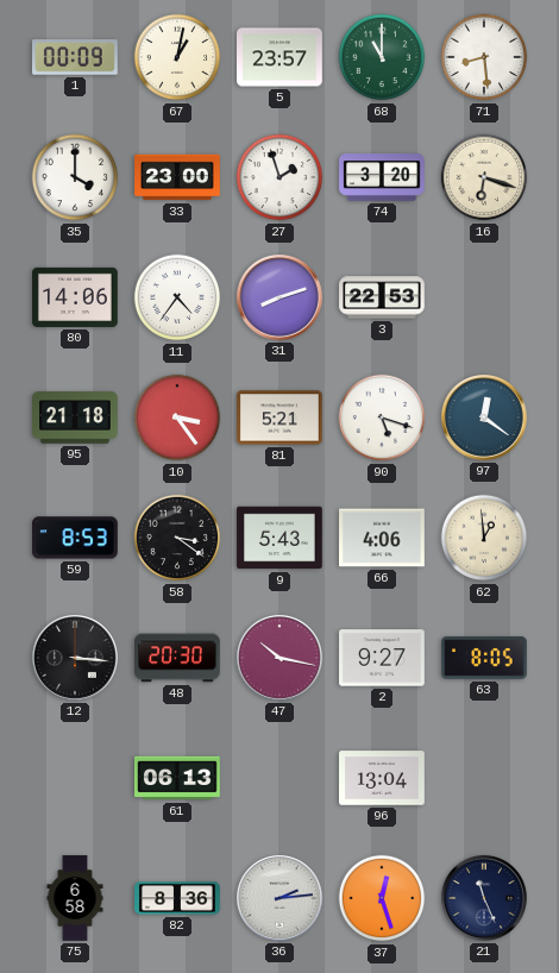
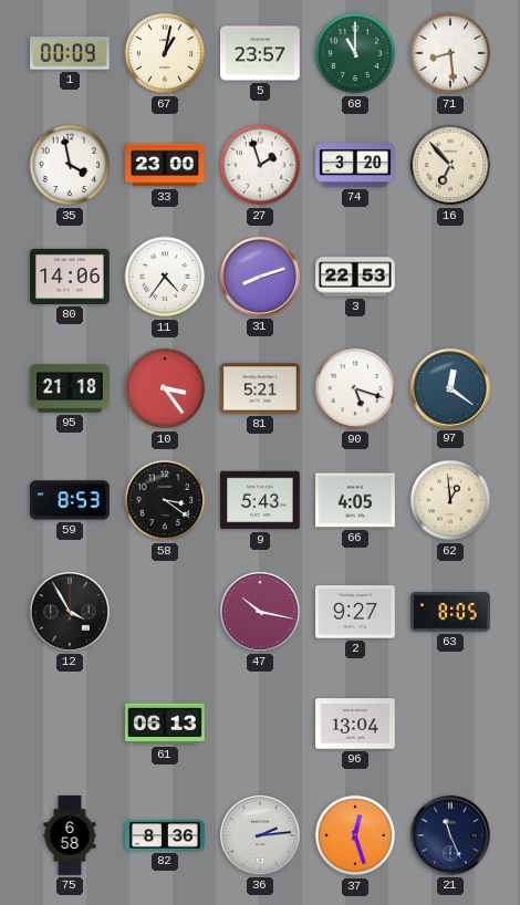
35: 4:00 -> 3:58
16: 6:18 -> 6:53
66: 4:06 -> 4:05
12: 3:16 -> 3:55
48: 20:30 -> none
